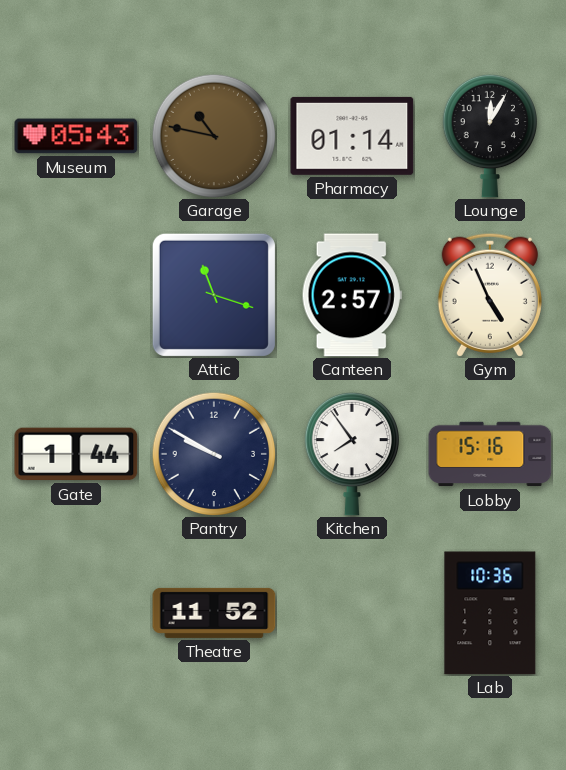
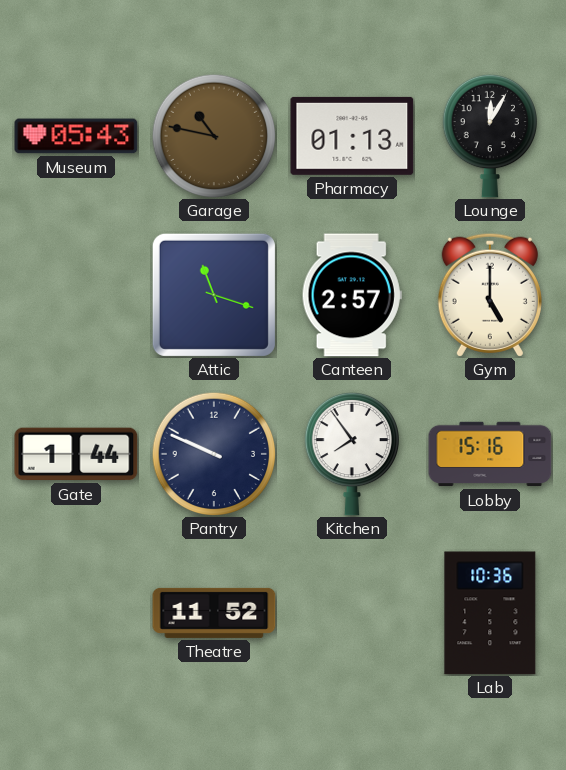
Pharmacy: 01:14 -> 01:13
Gym: 4:56 -> 5:00
Pantry: 9:50 -> 9:49
